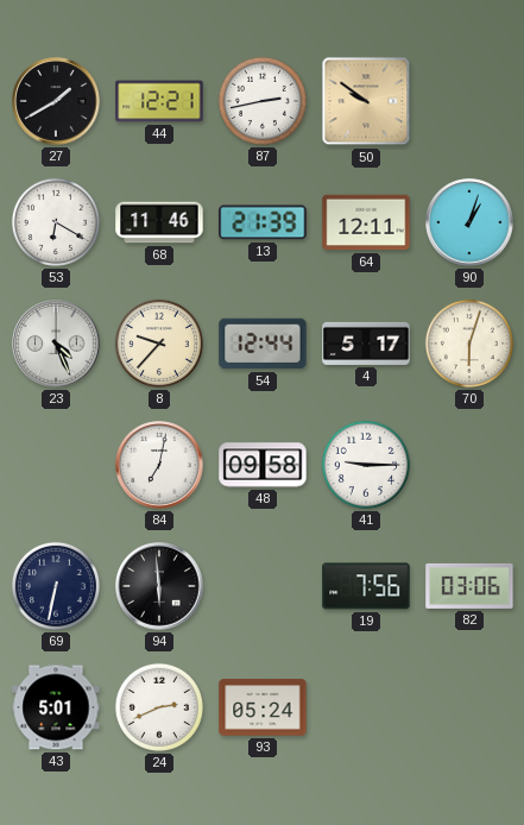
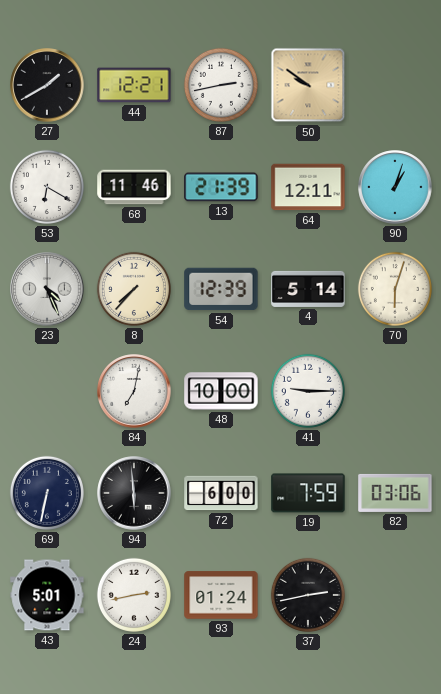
8: 9:37 -> 7:37
54: 12:44 -> 12:39
4: 5:17 -> 5:14
48: 09:58 -> 10:00
72: none -> 6:00
19: 7:56 -> 7:59
24: 2:41 -> 2:43
93: 05:24 -> 01:24
37: none -> 2:43
